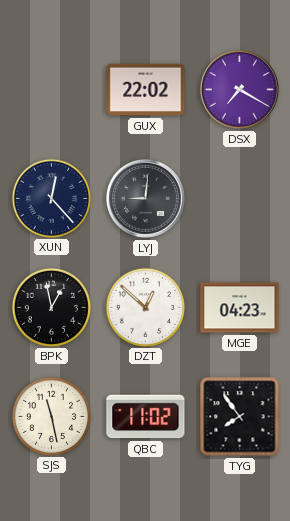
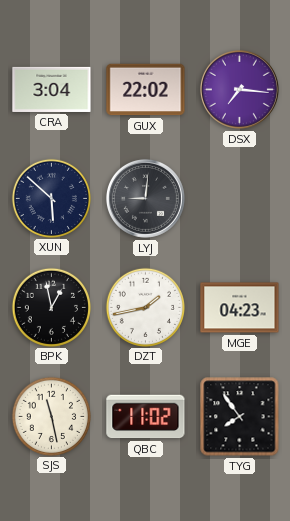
CRA: none -> 3:04
DSX: 7:20 -> 7:16
XUN: 12:23 -> 5:52
DZT: 12:52 -> 1:43
